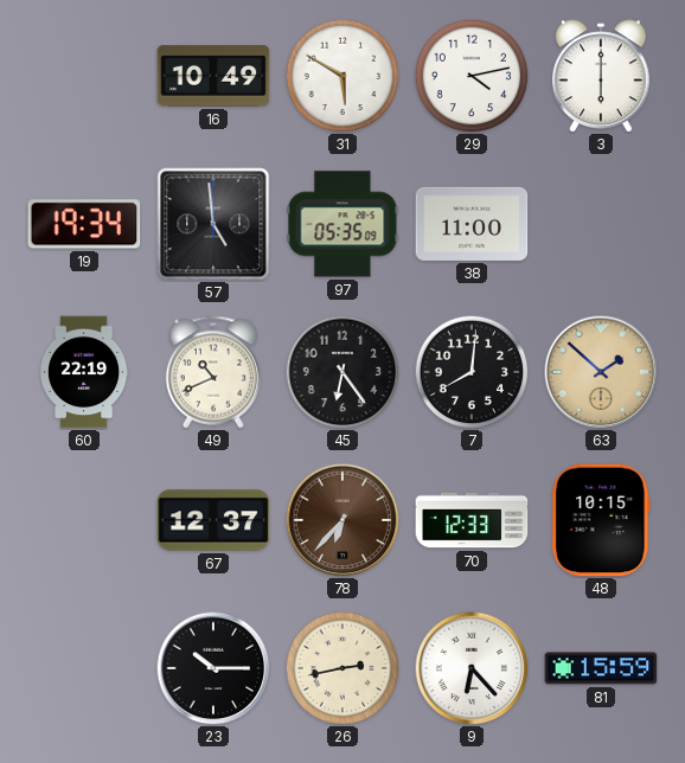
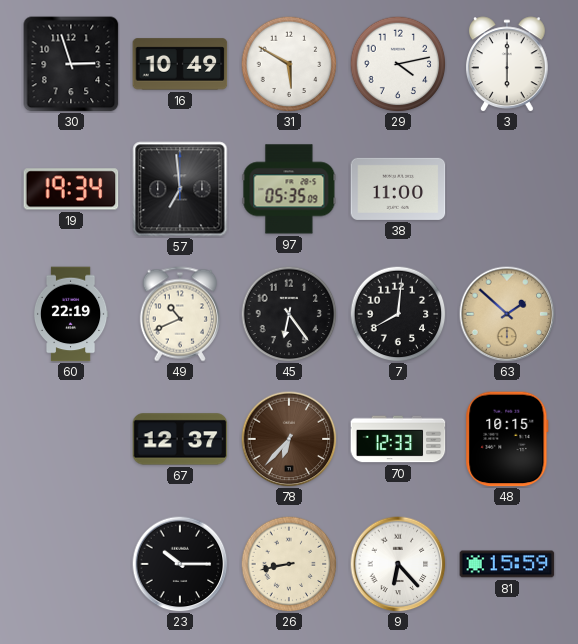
30: none -> 2:57
57: 4:59 -> 6:59
26: 2:43 -> 8:43
